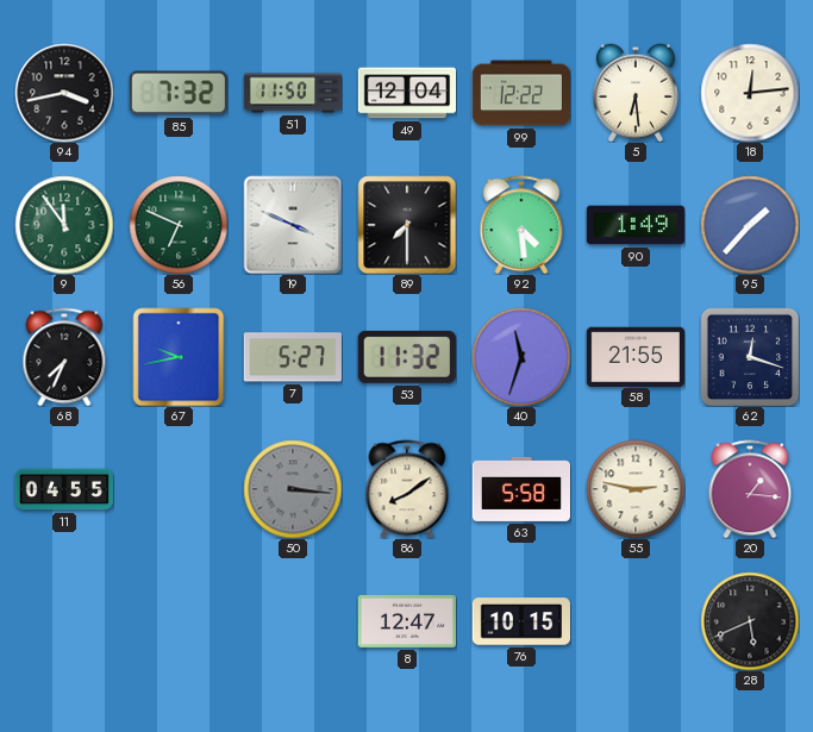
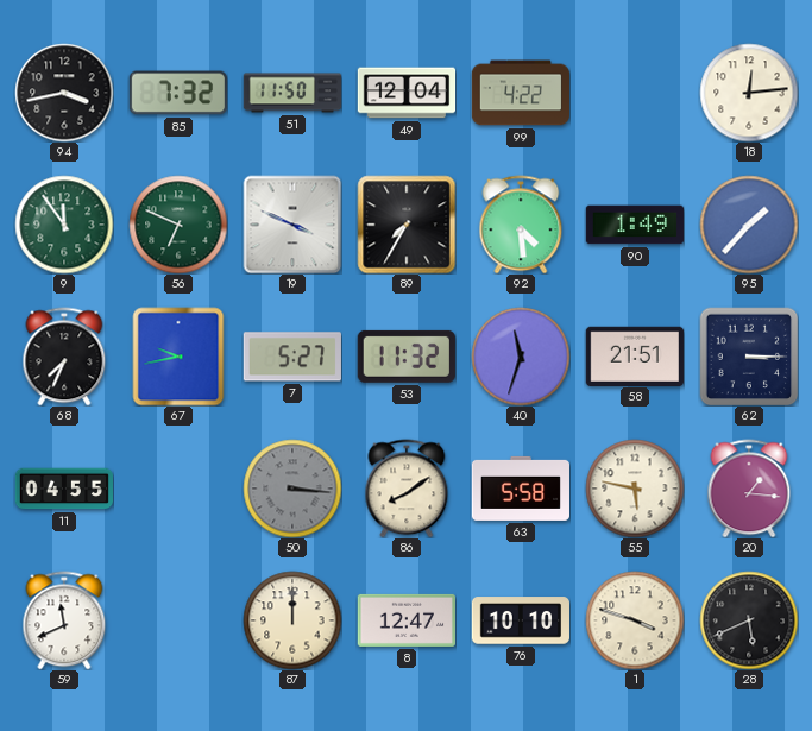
99: 12:22 -> 4:22
5: 6:29 -> none
89: 7:30 -> 7:35
58: 21:55 -> 21:51
62: 12:18 -> 3:15
55: 2:47 -> 5:47
59: none -> 11:41
87: none -> 12:00
76: 10:15 -> 10:10
1: none -> 3:48
